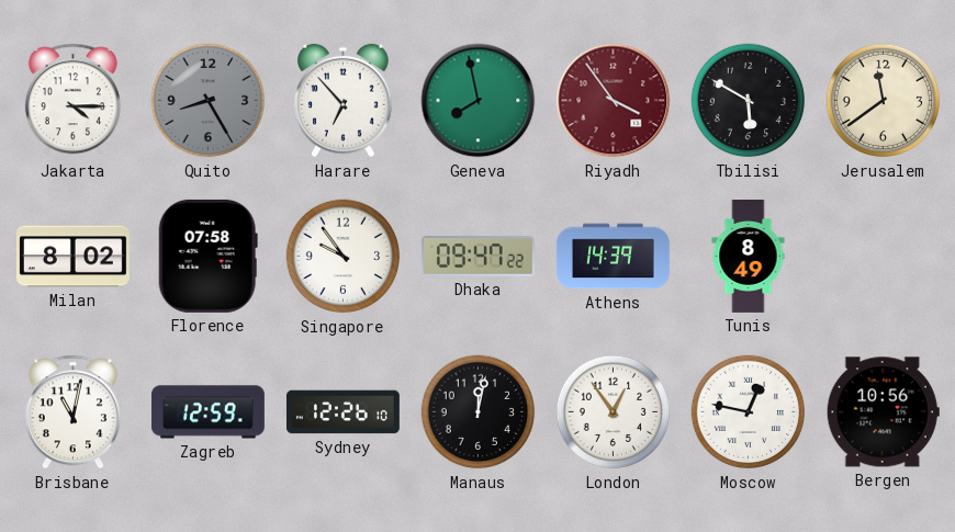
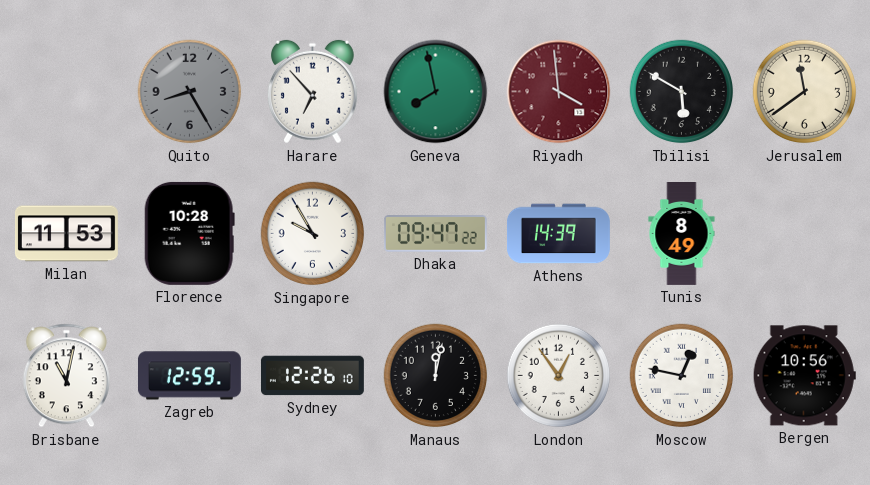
Jakarta: 4:15 -> none
Riyadh: 3:54 -> 3:59
Milan: 8:02 -> 11:53
Florence: 07:58 -> 10:28
Singapore: 9:54 -> 9:55
